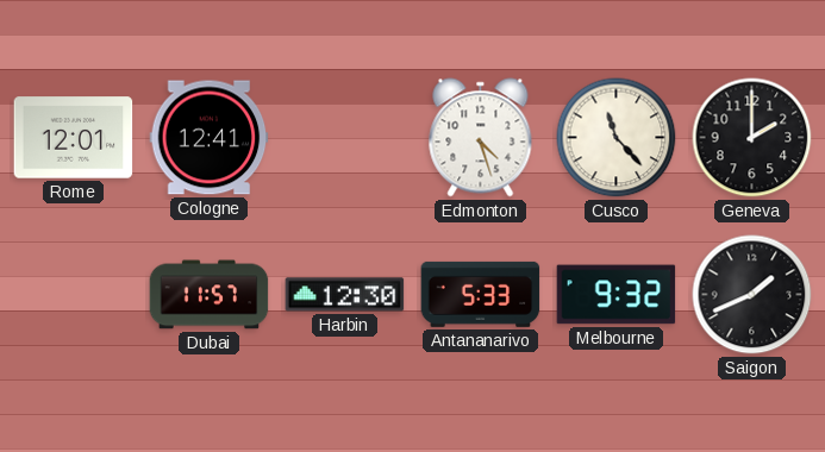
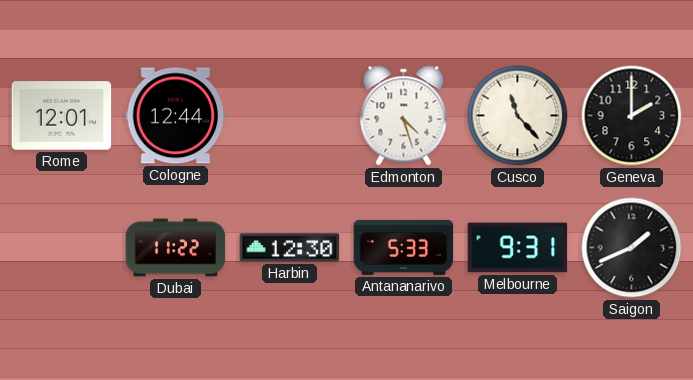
Cologne: 12:41 -> 12:44
Dubai: 11:57 -> 11:22
Melbourne: 9:32 -> 9:31
